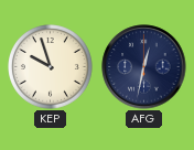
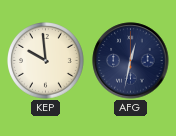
KEP: 9:57 -> 9:59
